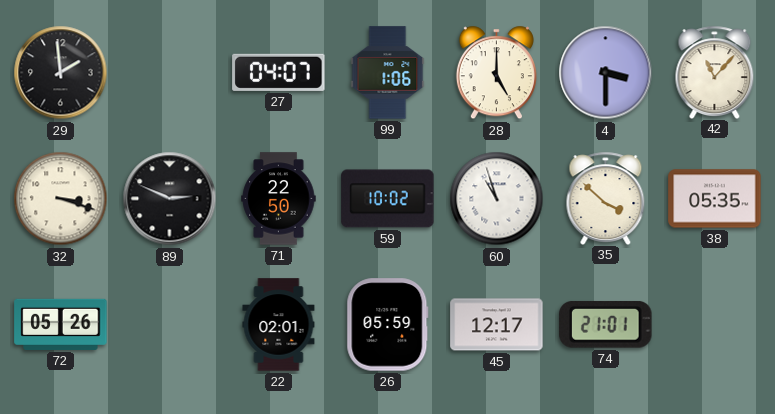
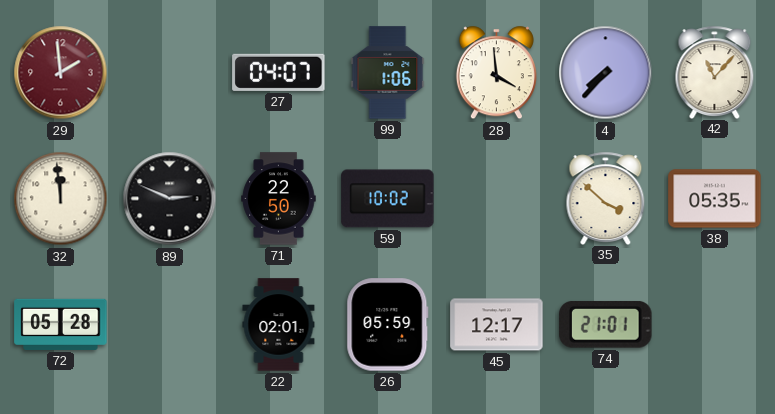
29 dial: black -> burgundy
28: 5:00 -> 3:59
4: 3:30 -> 7:37
32: 3:18 -> 11:59
60: 10:57 -> none
72: 05:26 -> 05:28
